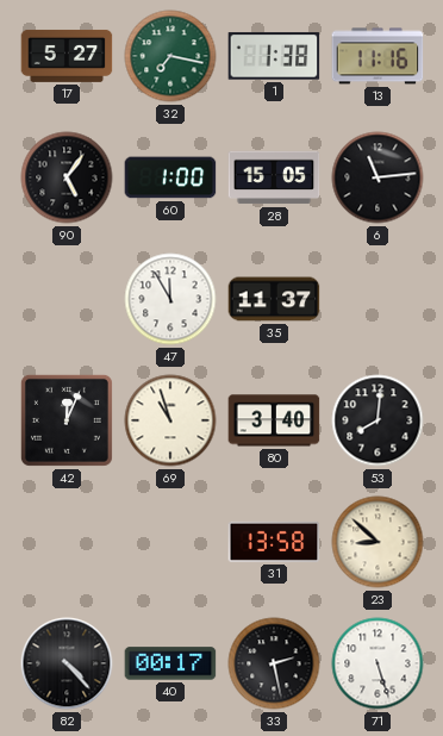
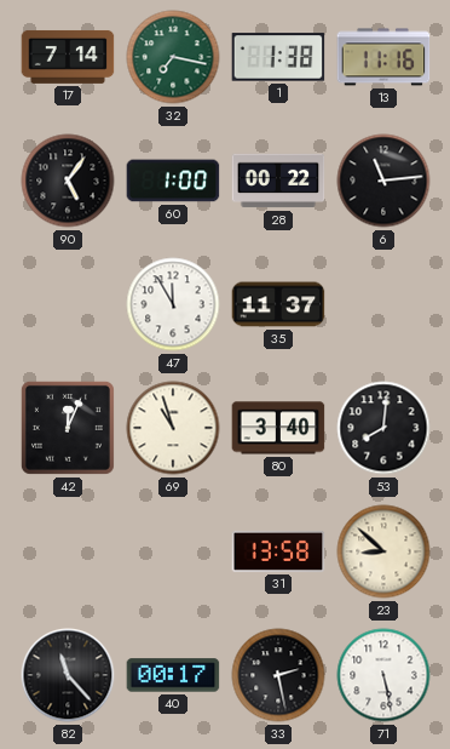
17: 5:27 -> 7:14
28: 15:05 -> 00:22
82: 4:23 -> 11:23
71: 5:27 -> 5:28
